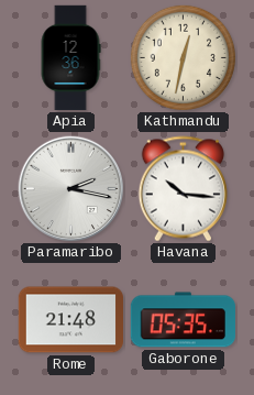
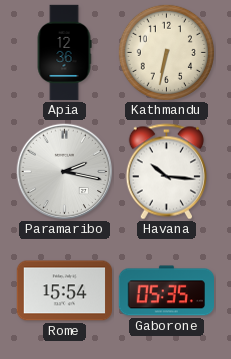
Kathmandu: 12:32 -> 6:32
Rome: 21:48 -> 15:54
